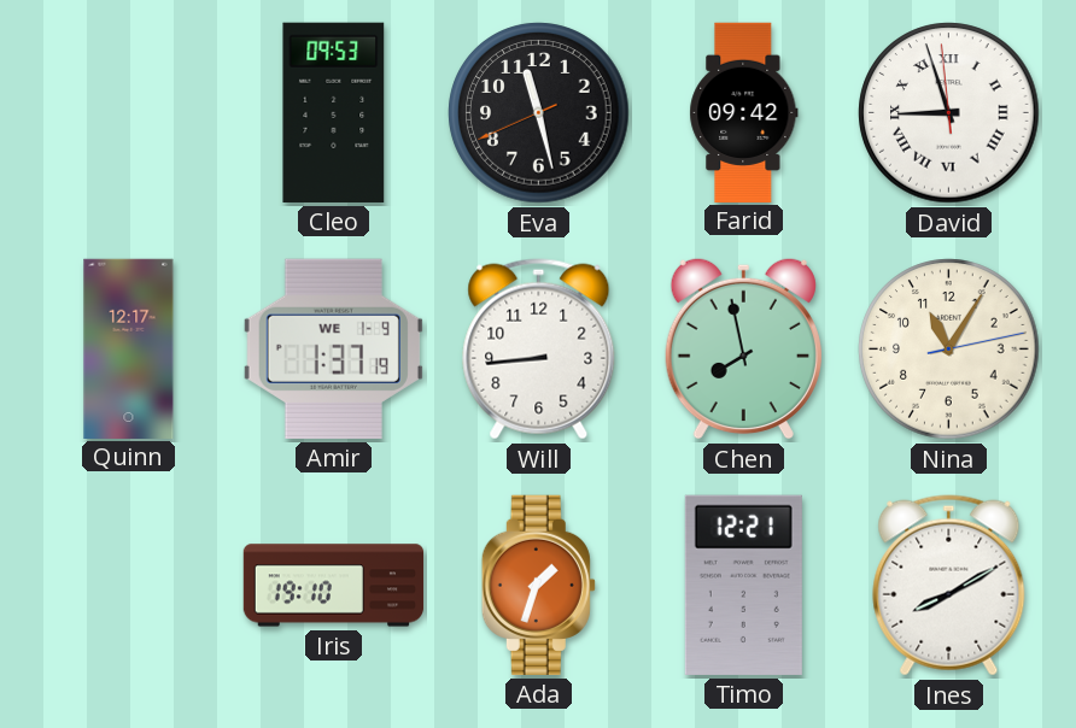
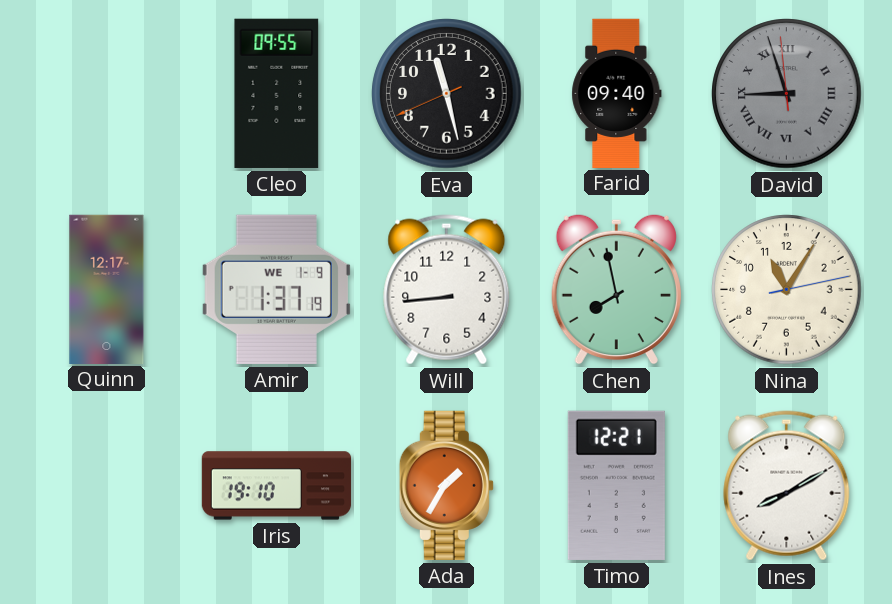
Cleo: 09:53 -> 09:55
Farid: 09:42 -> 09:40
David dial: white -> grey
Ada: 1:33 -> 1:35
